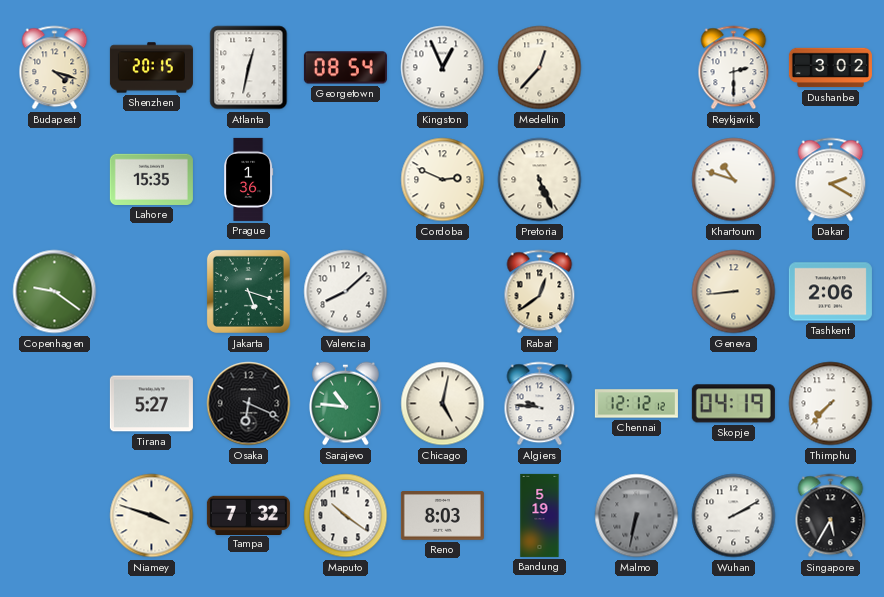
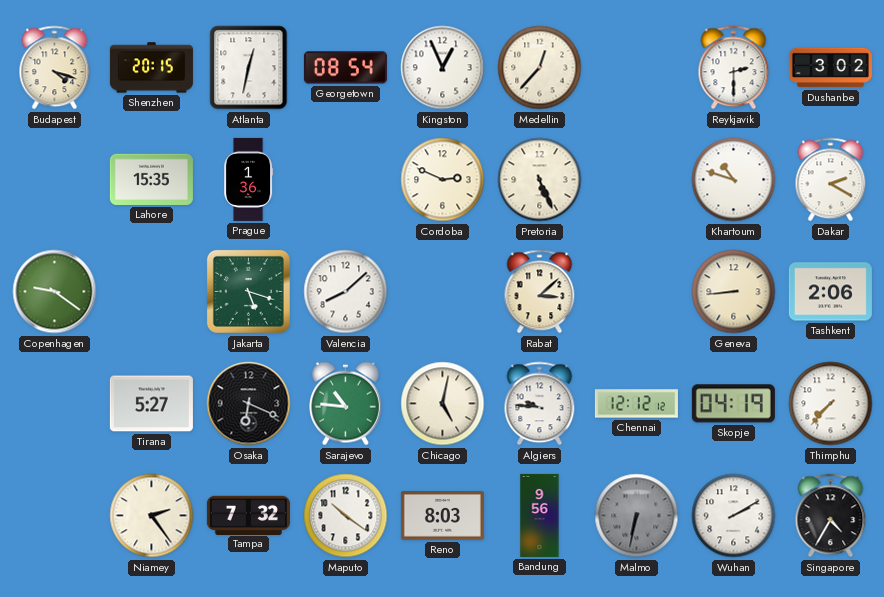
Rabat: 12:39 -> 3:08
Niamey: 3:48 -> 2:24
Bandung: 5:19 -> 9:56
Singapore: 5:35 -> 4:35
